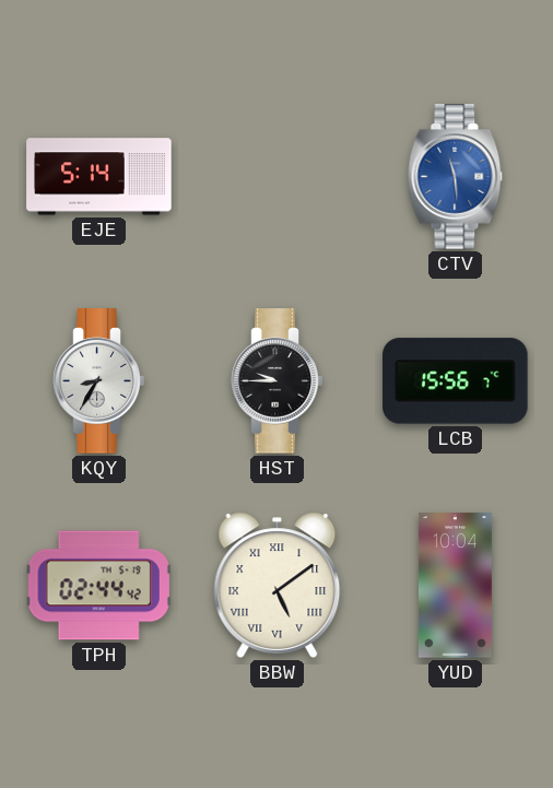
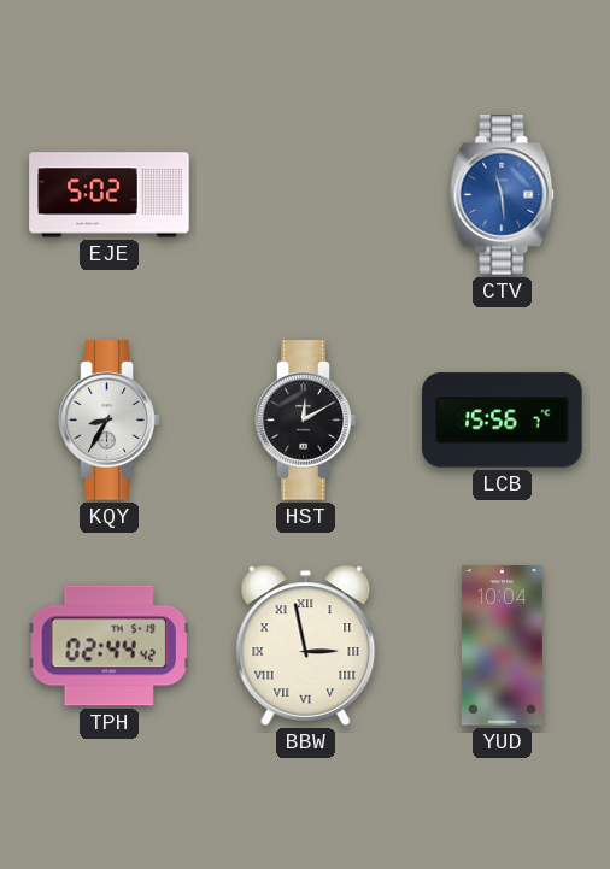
EJE: 5:14 -> 5:02
HST: 9:45 -> 12:10
BBW: 5:09 -> 2:58
